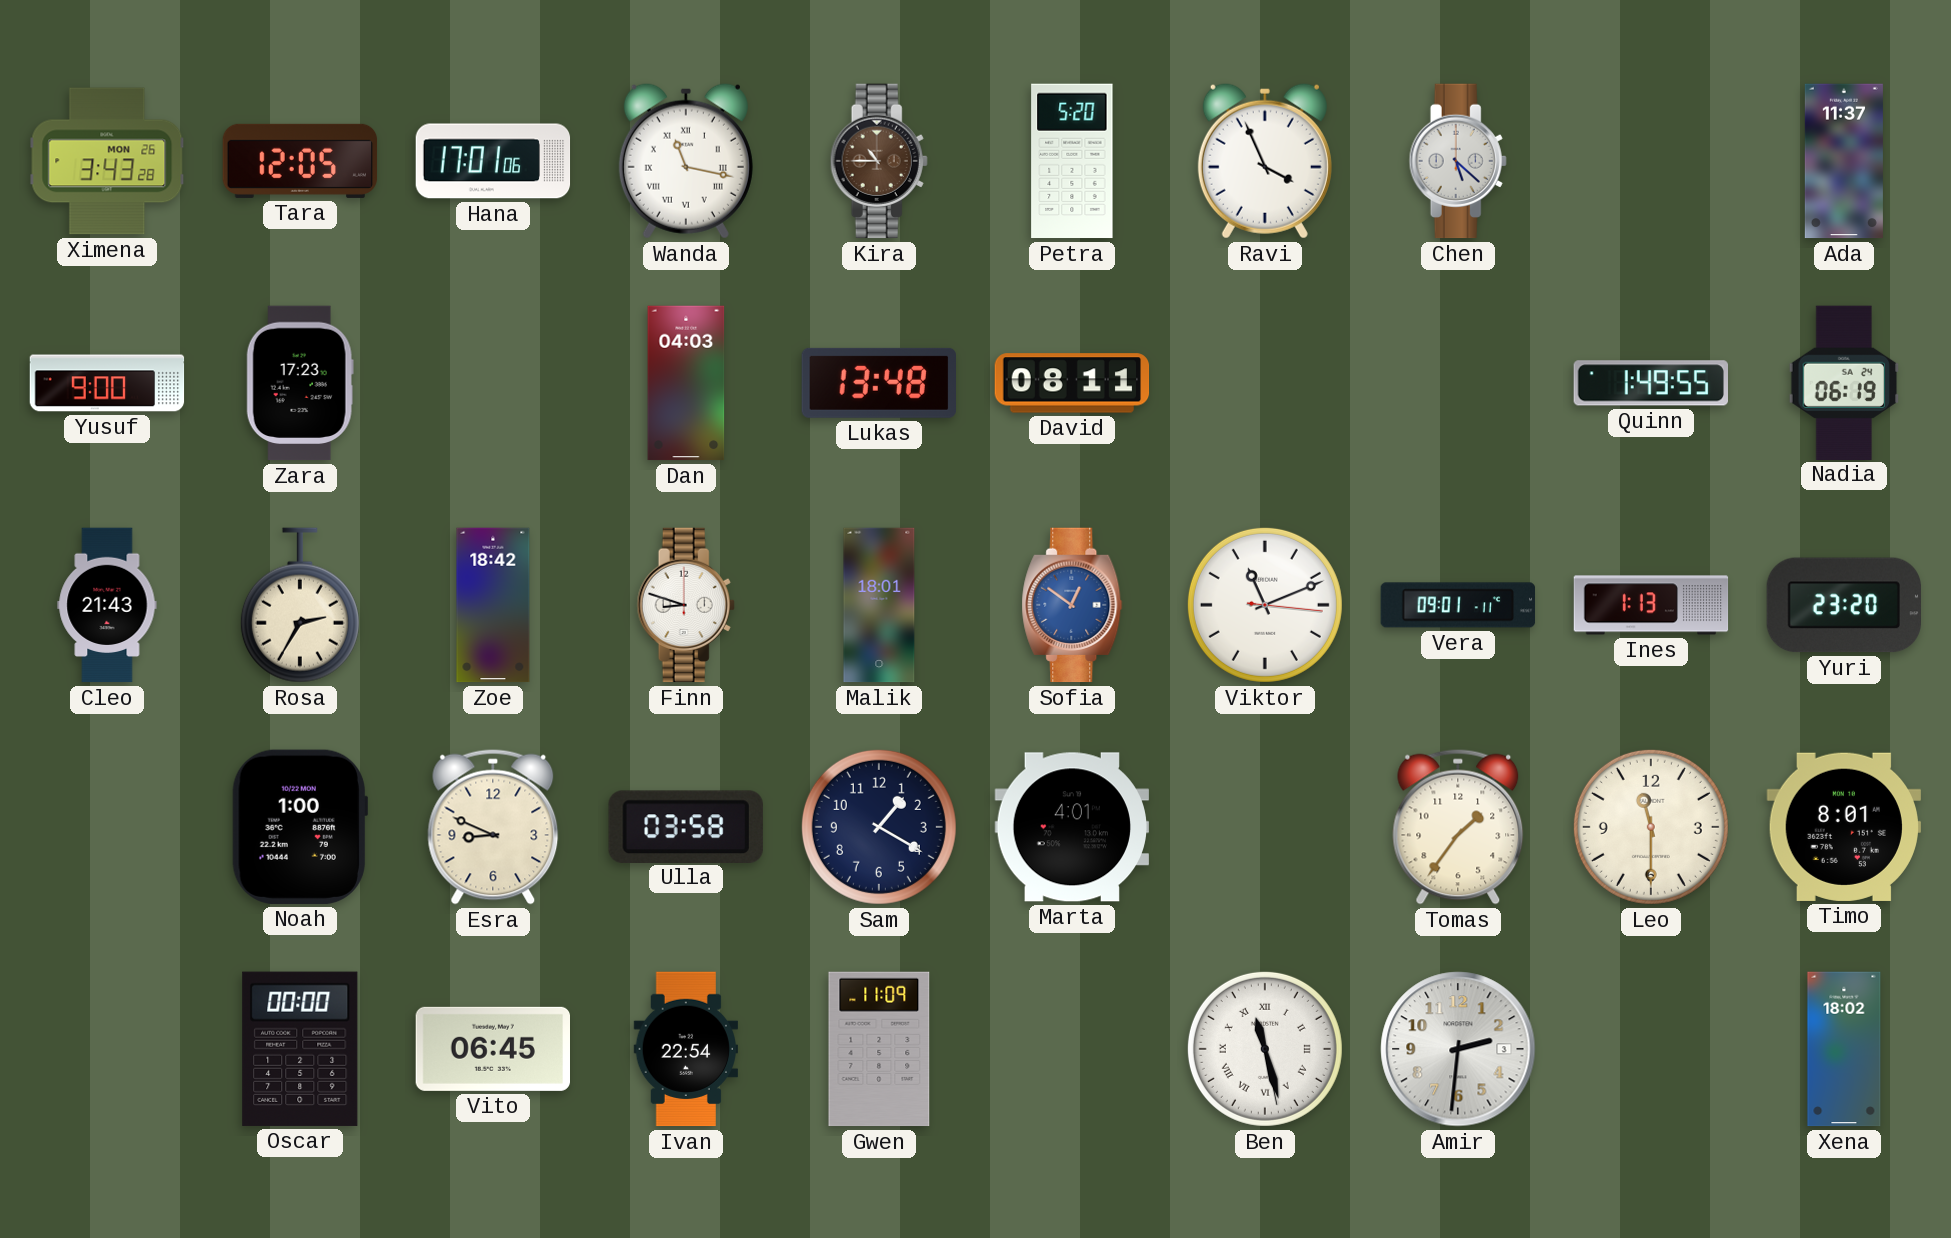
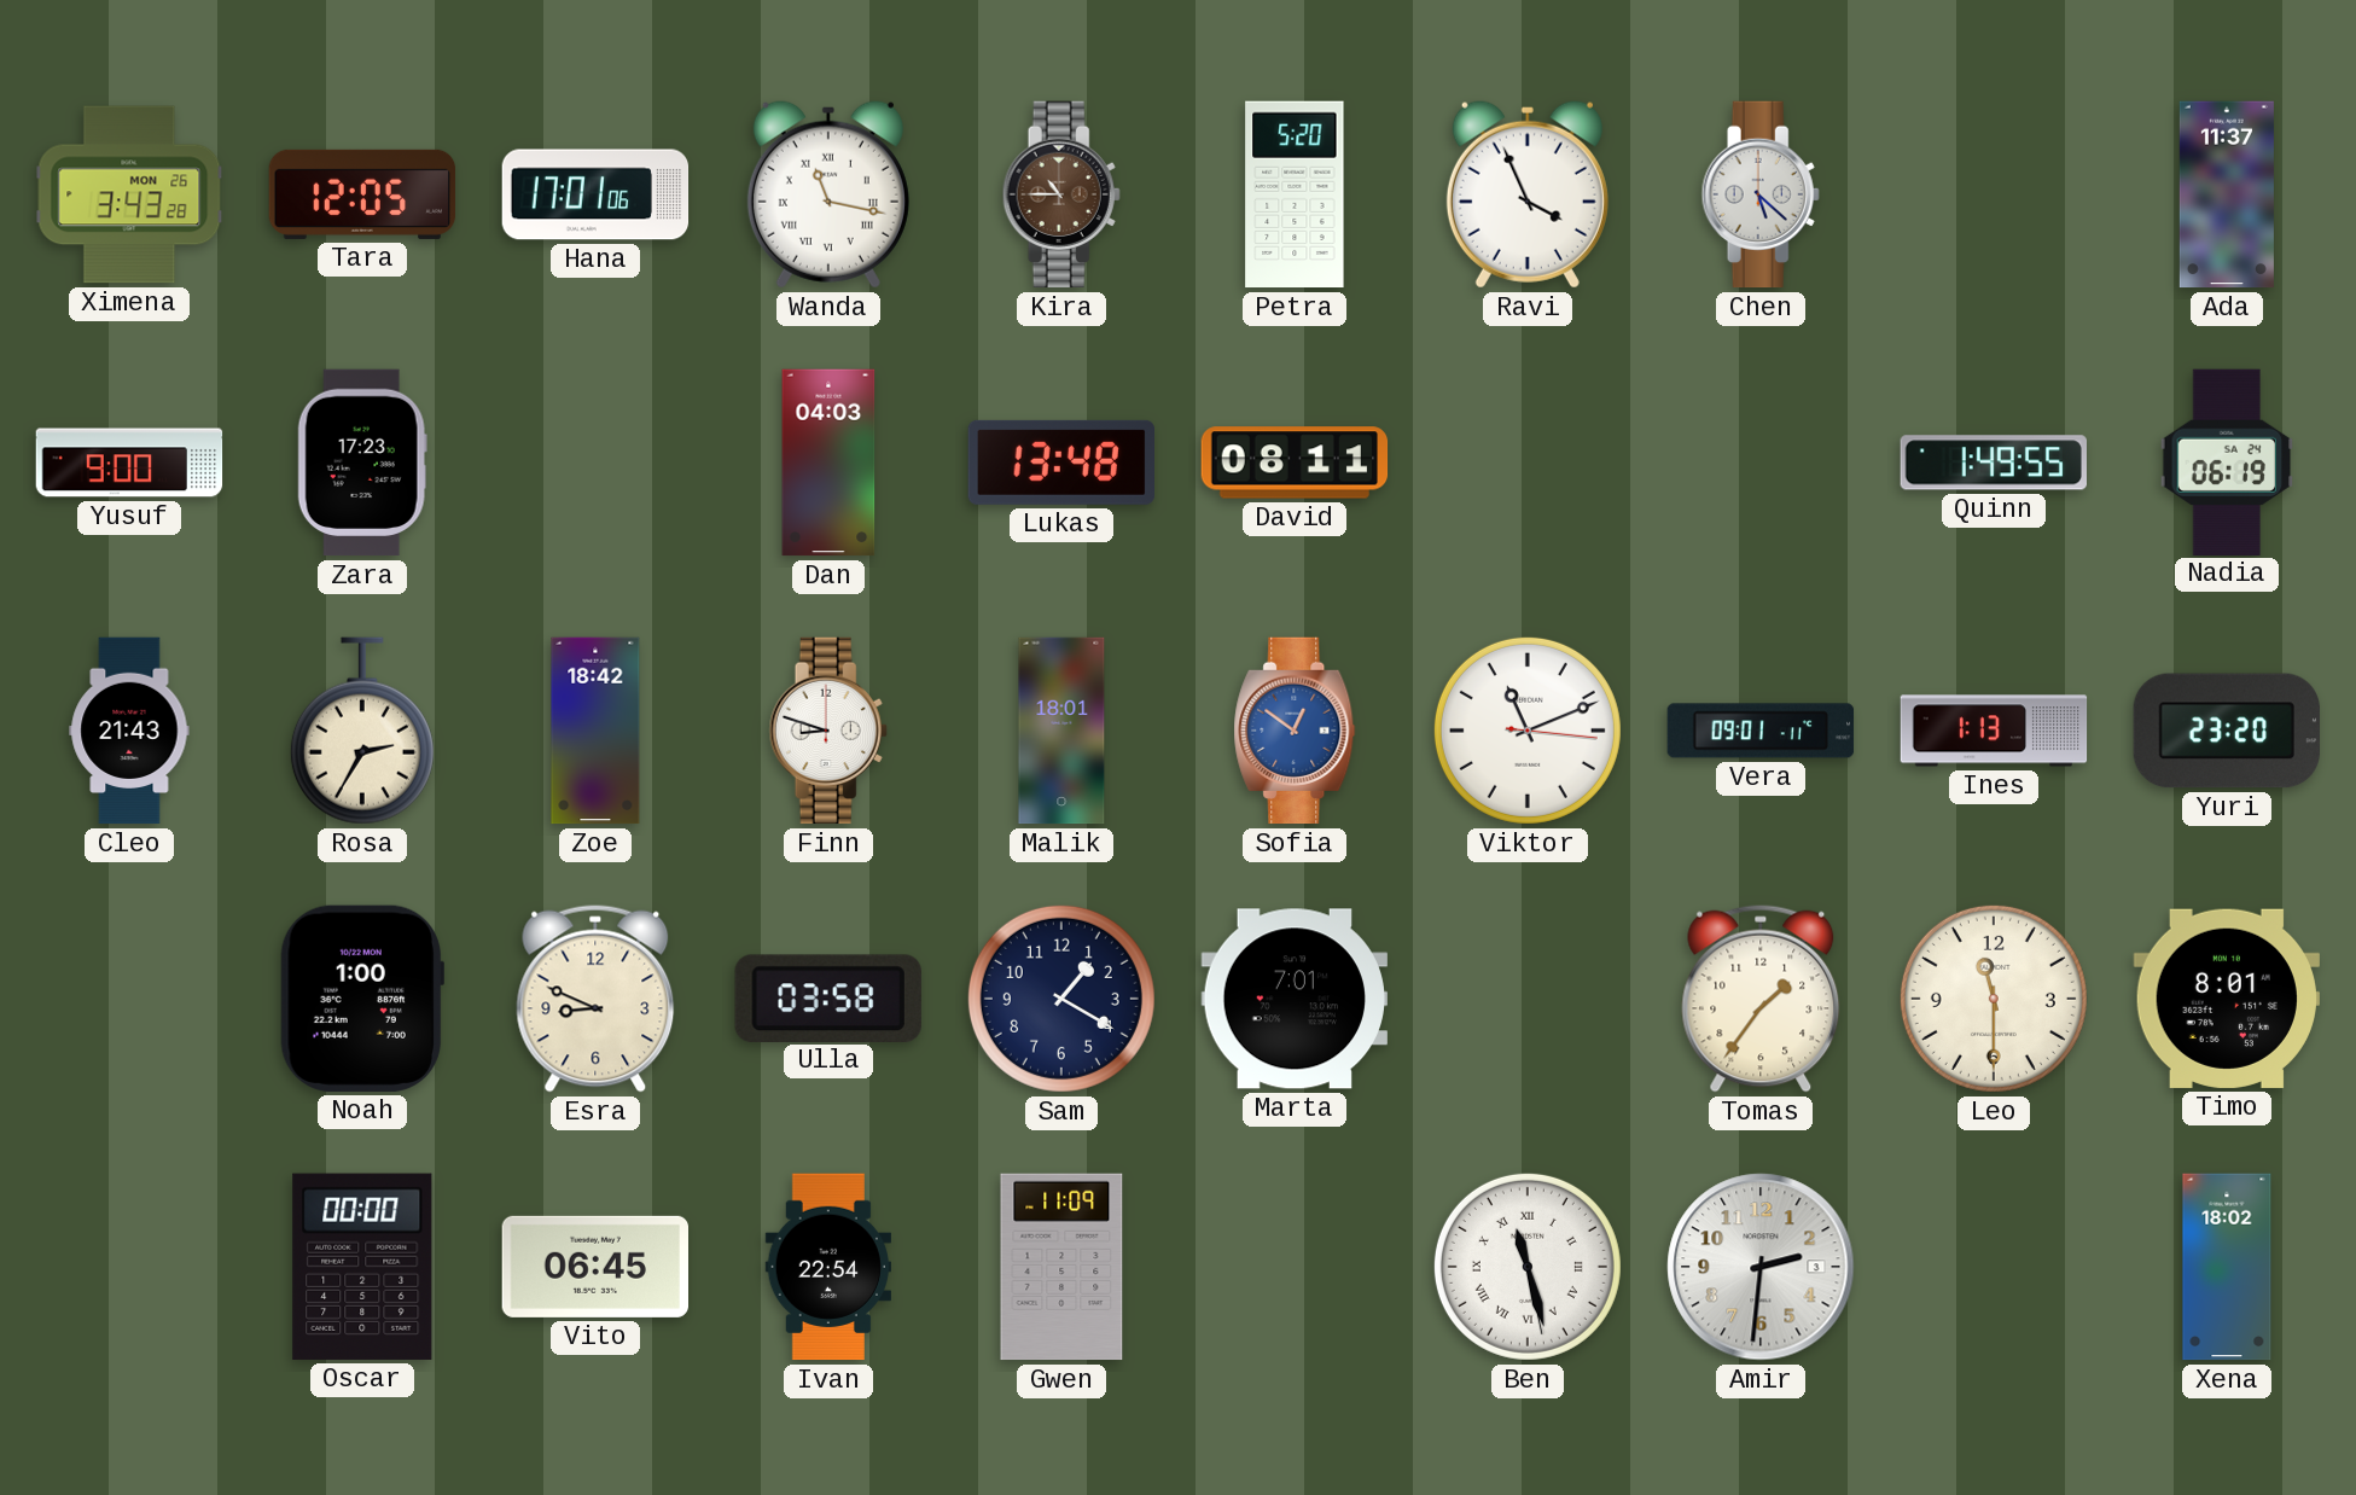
Marta: 4:01 -> 7:01
